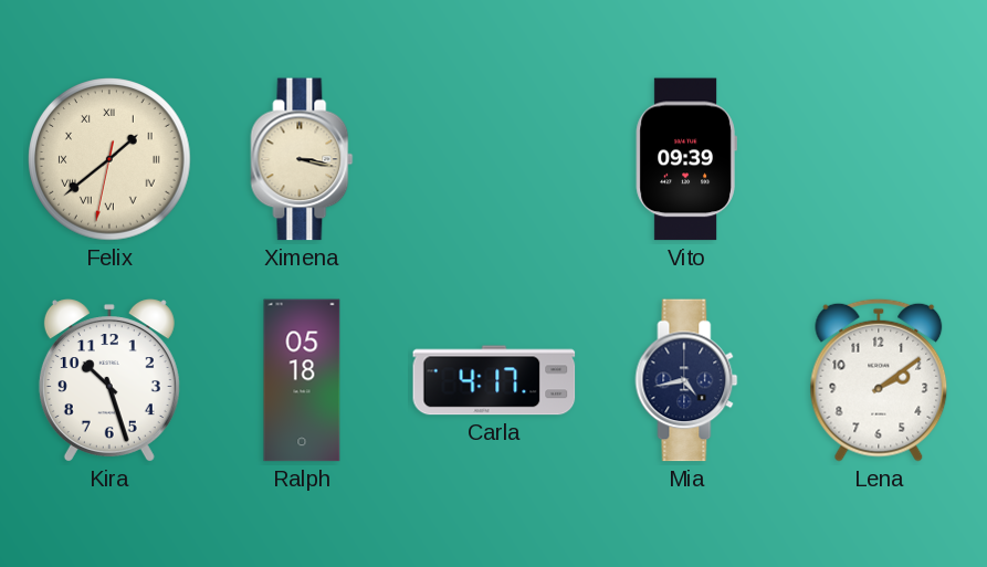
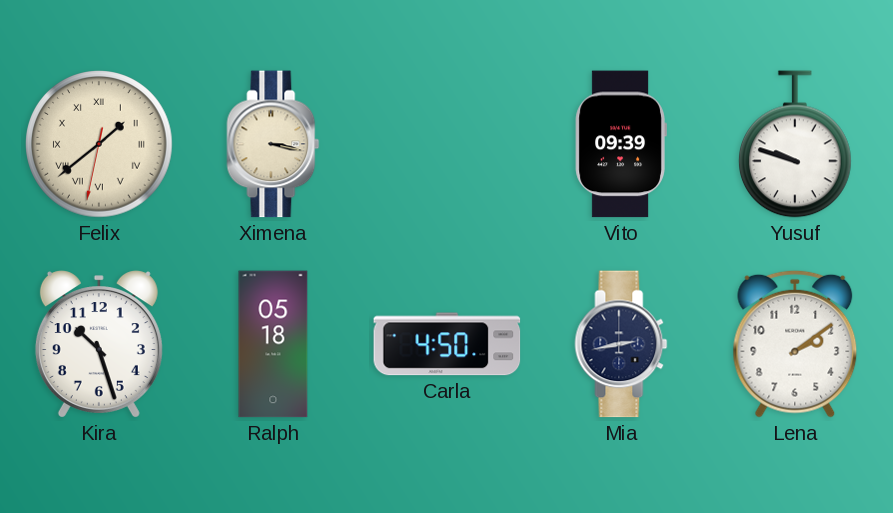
Yusuf: none -> 9:48
Carla: 4:17 -> 4:50
Mia: 4:43 -> 2:43
